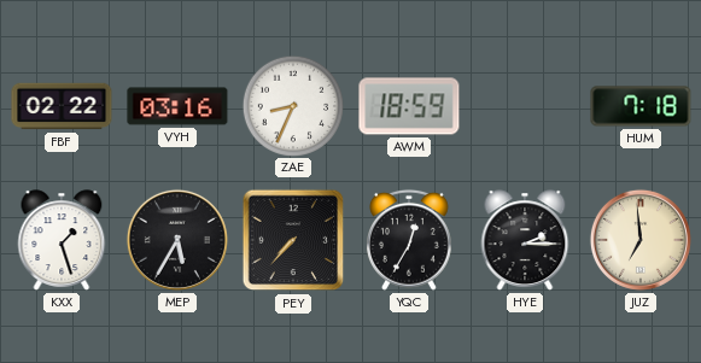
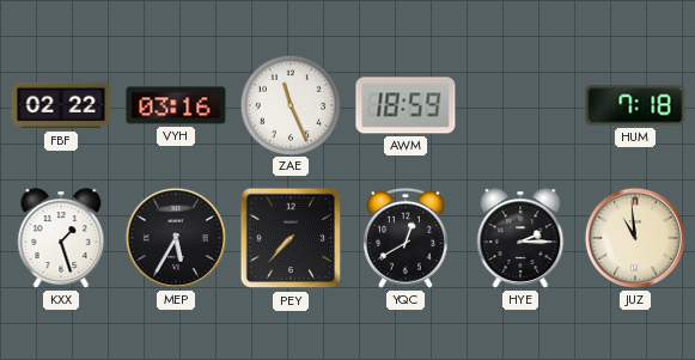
ZAE: 8:34 -> 11:26
YQC: 12:35 -> 12:40
JUZ: 6:59 -> 10:59
